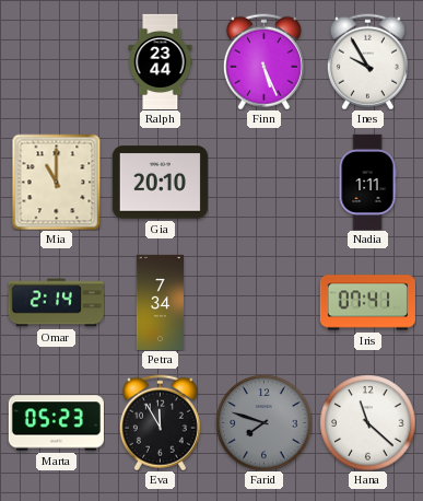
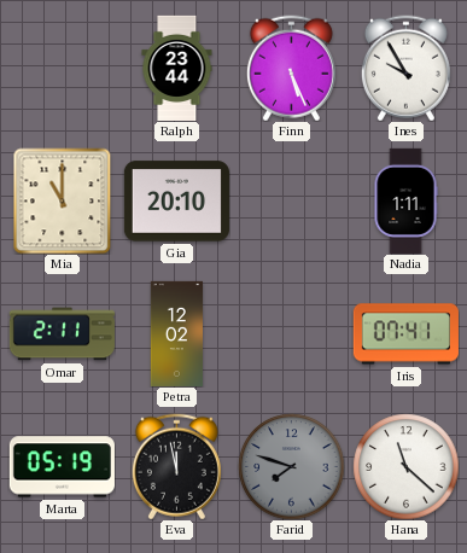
Omar: 2:14 -> 2:11
Petra: 7:34 -> 12:02
Marta: 05:23 -> 05:19
Eva: 11:55 -> 11:58
